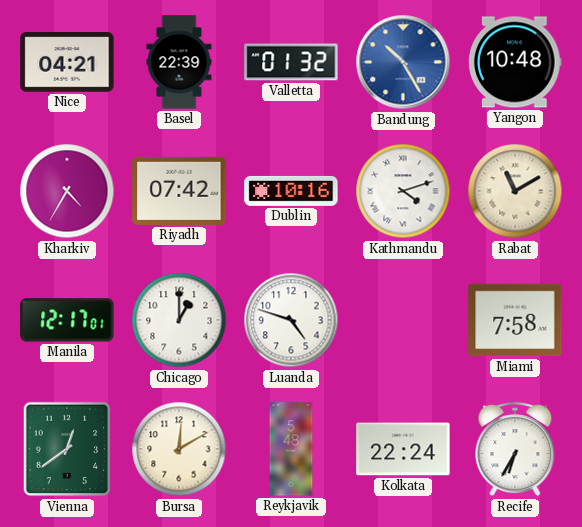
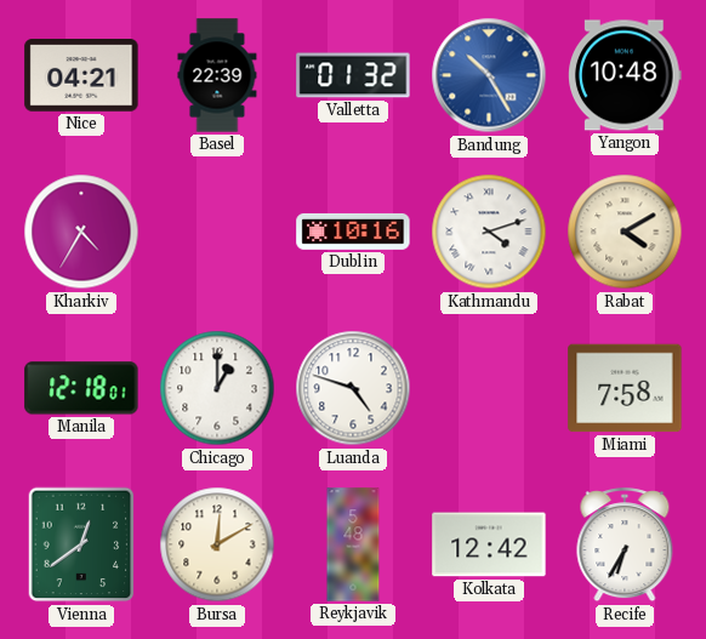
Riyadh: 07:42 -> none
Rabat: 11:10 -> 4:10
Manila: 12:17 -> 12:18
Kolkata: 22:24 -> 12:42
